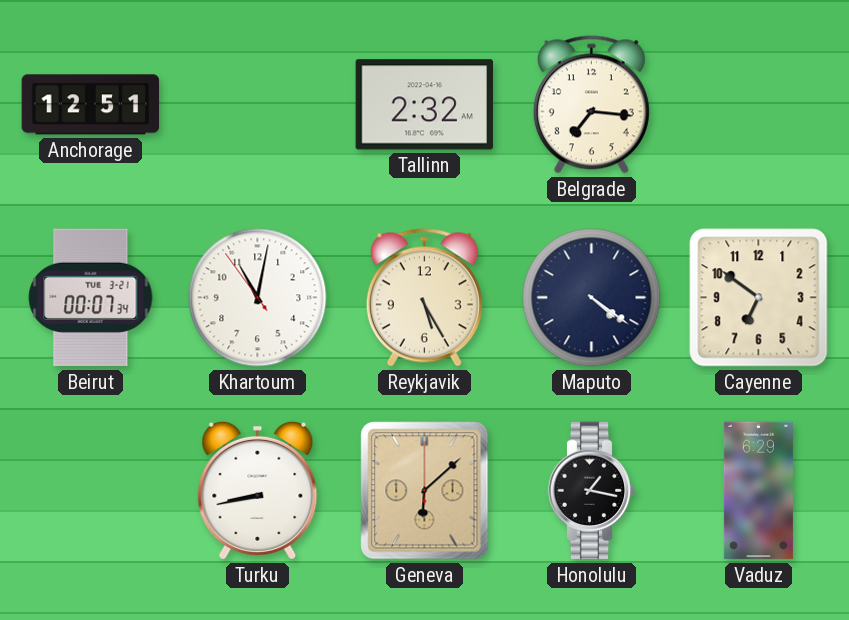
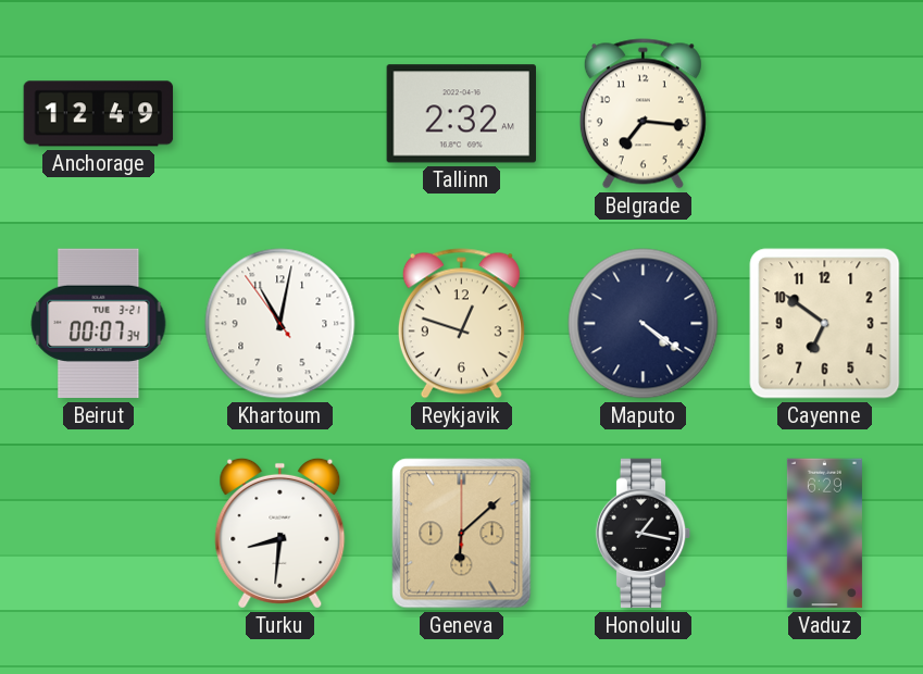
Anchorage: 12:51 -> 12:49
Reykjavik: 5:25 -> 12:48
Turku: 8:43 -> 8:31
